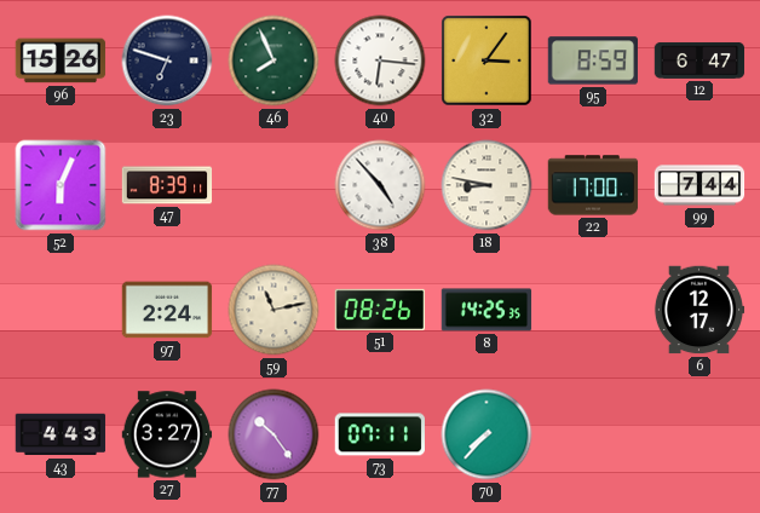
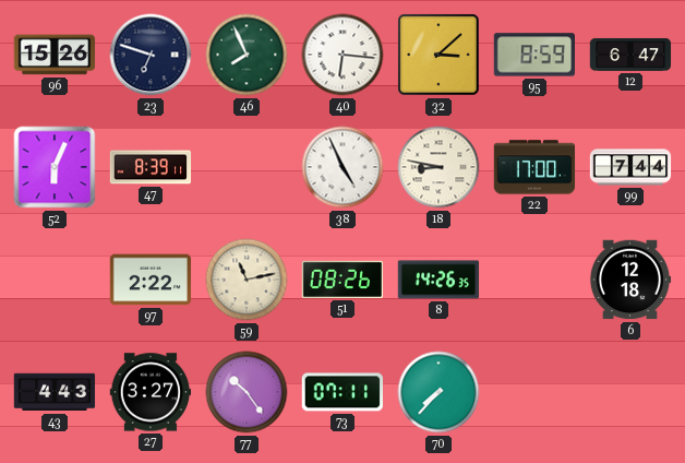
32: 3:06 -> 3:08
38: 4:53 -> 4:56
97: 2:24 -> 2:22
8: 14:25 -> 14:26
6: 12:17 -> 12:18
